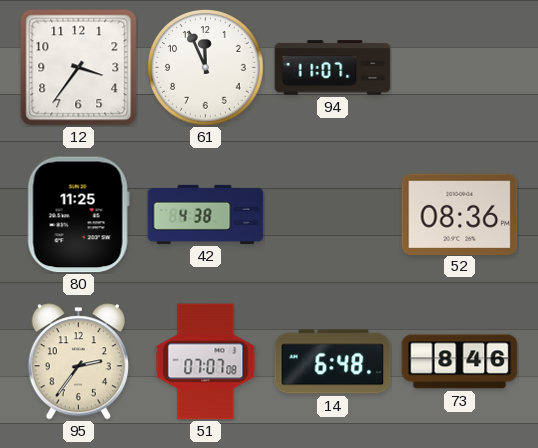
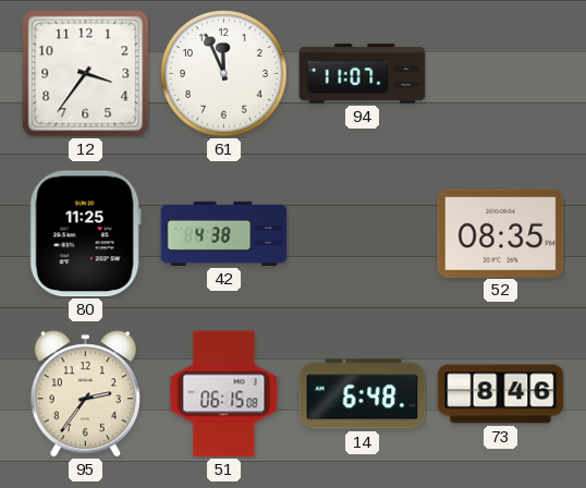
52: 08:36 -> 08:35
51: 07:07 -> 06:15
